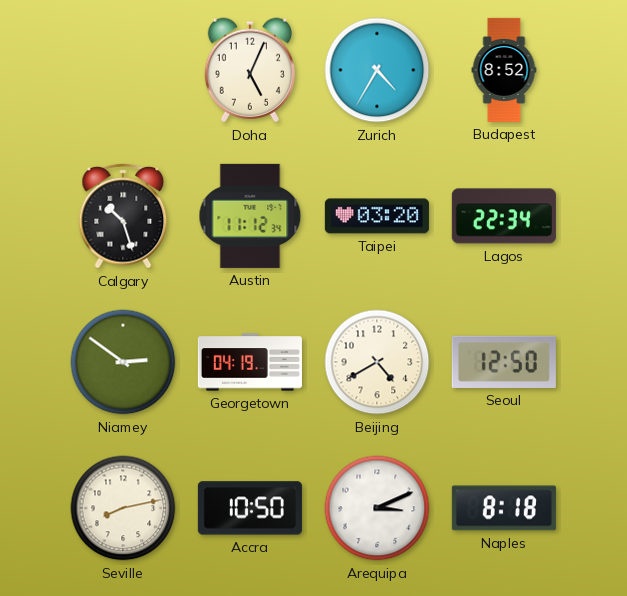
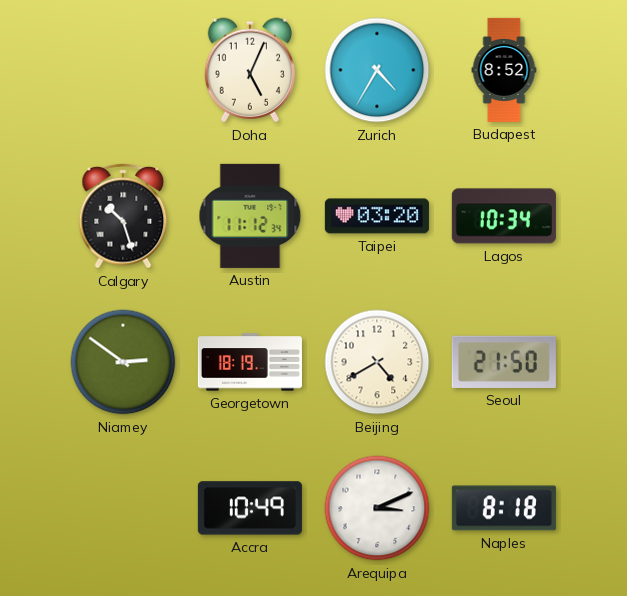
Lagos: 22:34 -> 10:34
Georgetown: 04:19 -> 18:19
Seoul: 12:50 -> 21:50
Seville: 8:13 -> none
Accra: 10:50 -> 10:49
